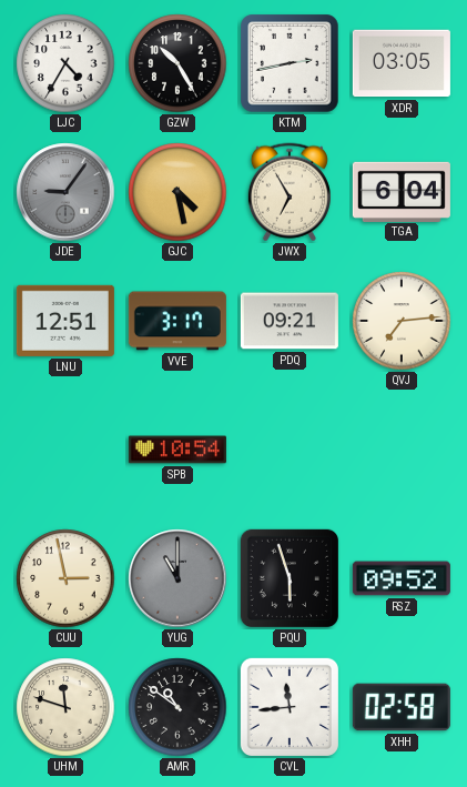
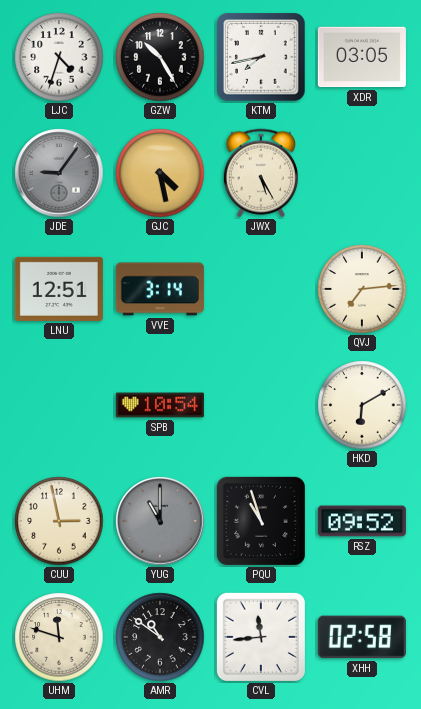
LJC: 4:35 -> 4:33
KTM: 2:43 -> 7:43
JWX: 6:55 -> 5:25
TGA: 6:04 -> none
VVE: 3:17 -> 3:14
PDQ: 09:21 -> none
HKD: none -> 6:10
PQU: 5:57 -> 10:57
